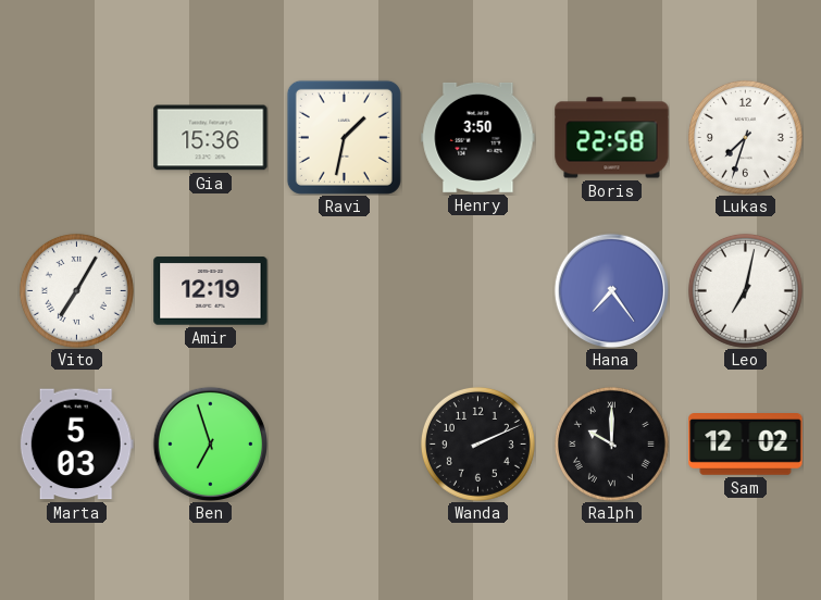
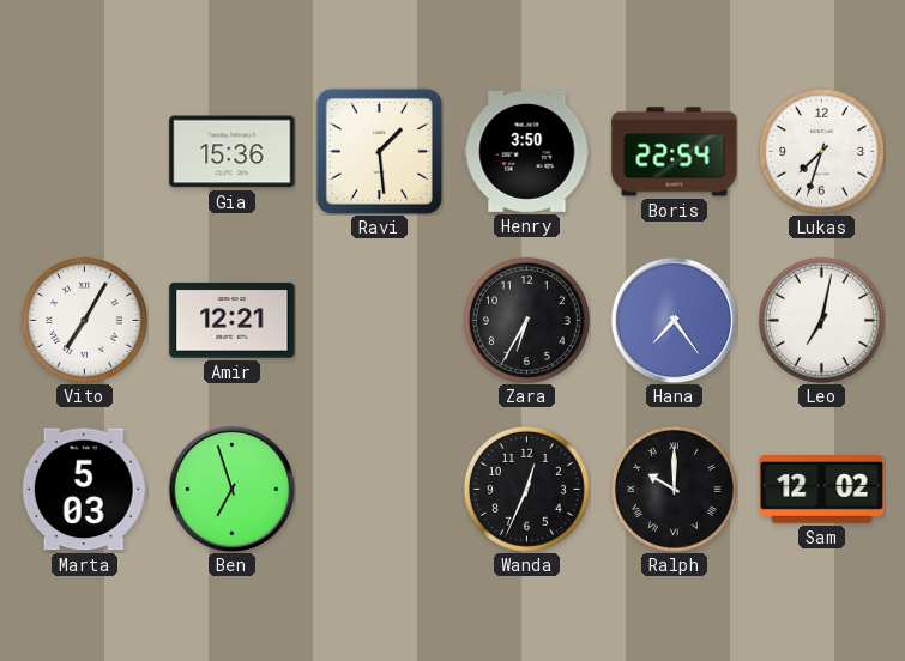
Ravi: 1:32 -> 1:29
Boris: 22:58 -> 22:54
Amir: 12:19 -> 12:21
Zara: none -> 6:35
Wanda: 2:11 -> 12:34
